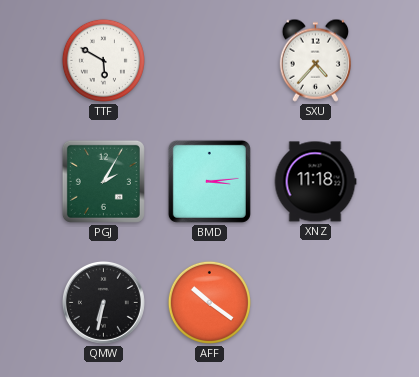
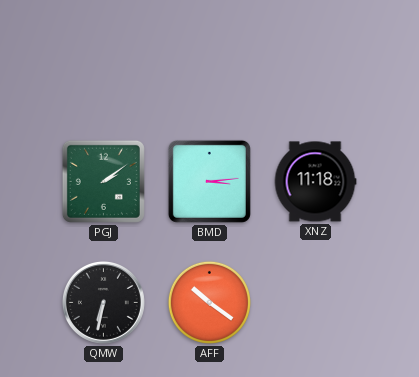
TTF: 5:50 -> none
SXU: 4:37 -> none
PGJ: 2:05 -> 2:09
